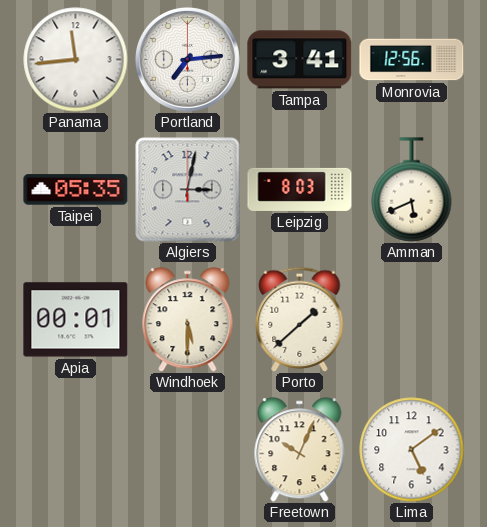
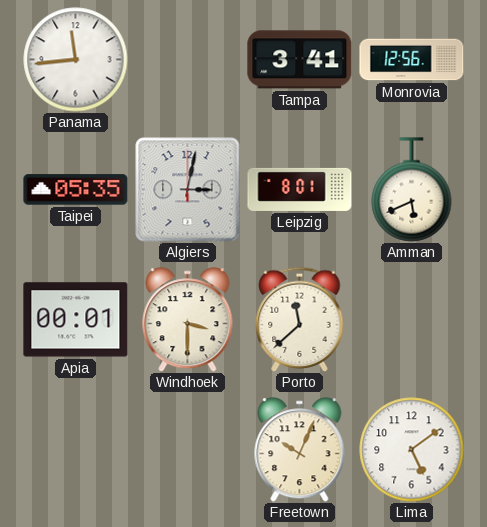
Portland: 7:14 -> none
Leipzig: 8:03 -> 8:01
Windhoek: 5:30 -> 3:30
Porto: 1:38 -> 11:38
